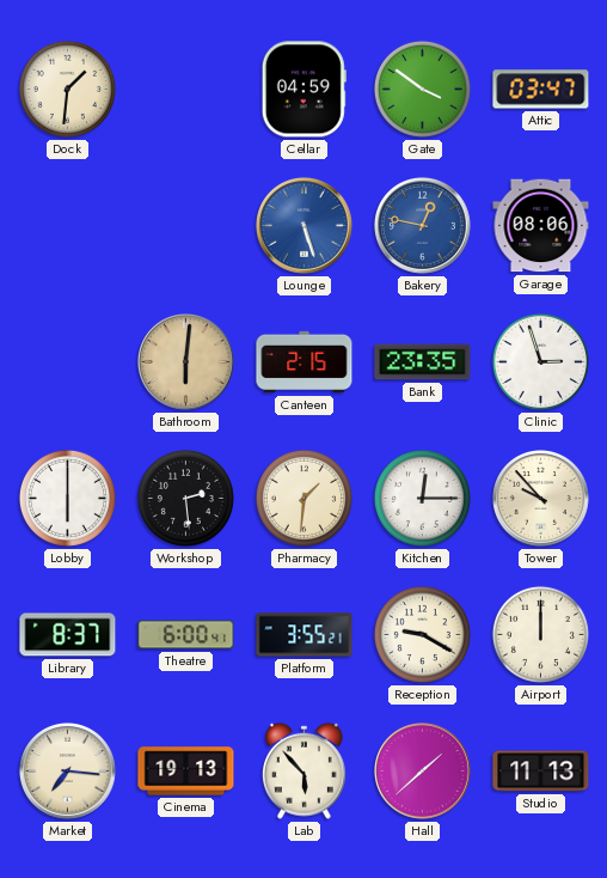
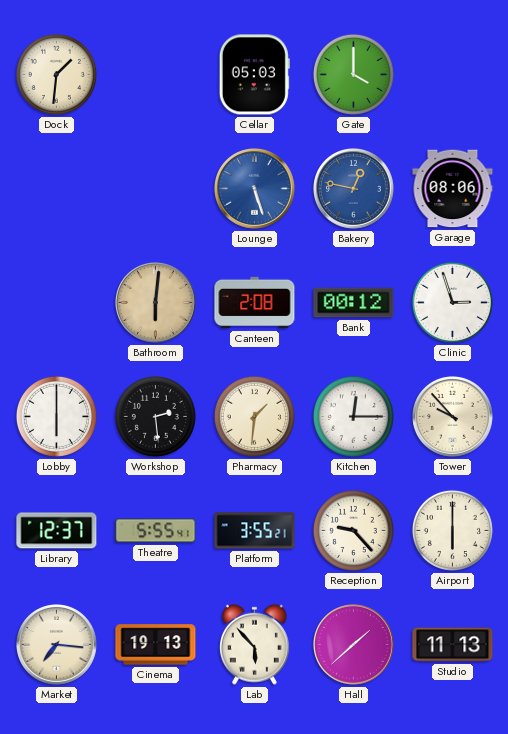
Cellar: 04:59 -> 05:03
Gate: 3:51 -> 4:00
Attic: 03:47 -> none
Canteen: 2:15 -> 2:08
Bank: 23:35 -> 00:12
Library: 8:37 -> 12:37
Theatre: 6:00 -> 5:55
Reception: 9:20 -> 9:23
Airport: 12:00 -> 6:00
